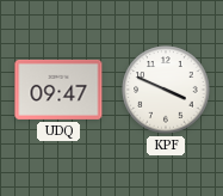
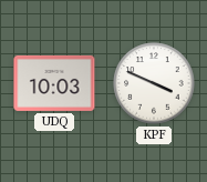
UDQ: 09:47 -> 10:03
